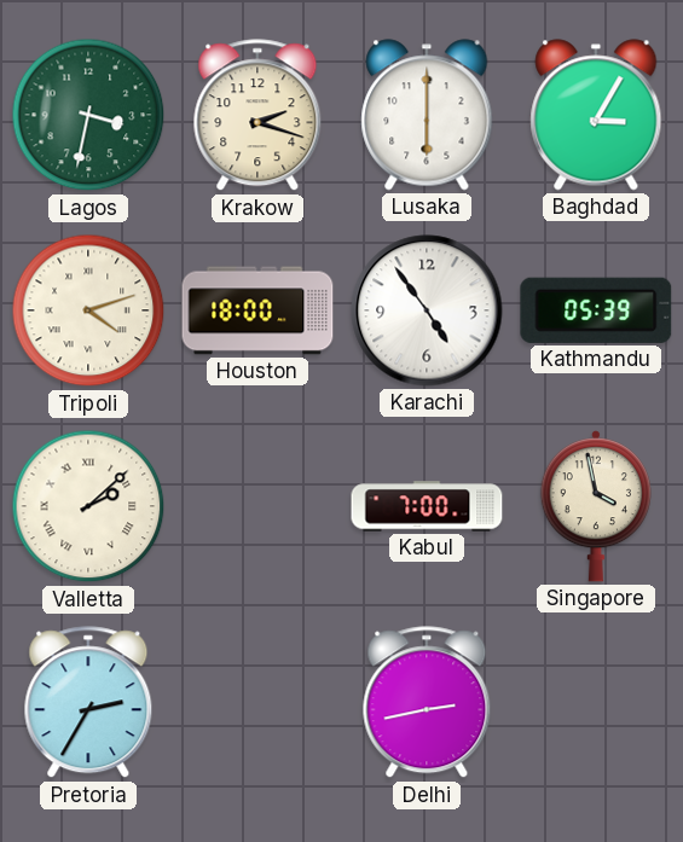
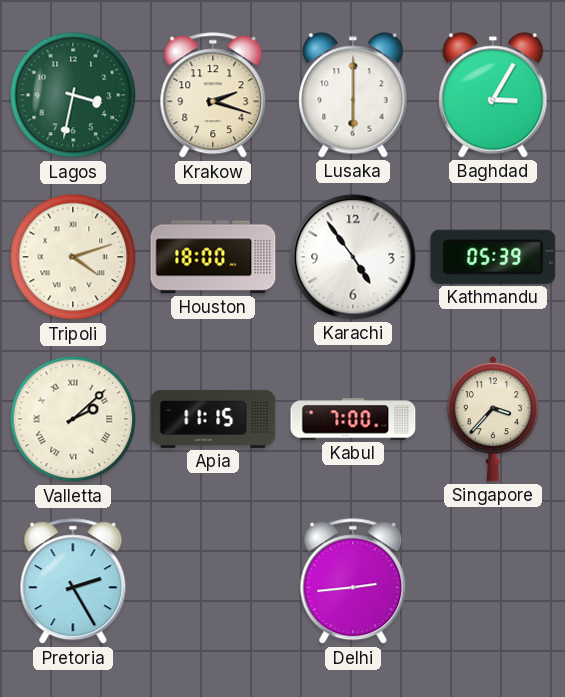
Apia: none -> 11:15
Singapore: 3:58 -> 3:37
Pretoria: 2:35 -> 2:25
Delhi: 2:43 -> 2:44
